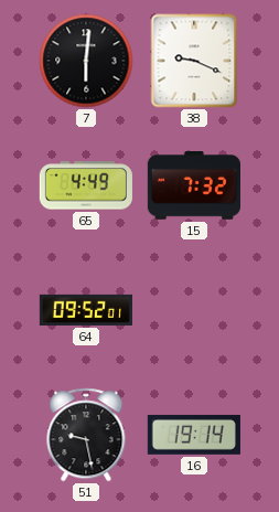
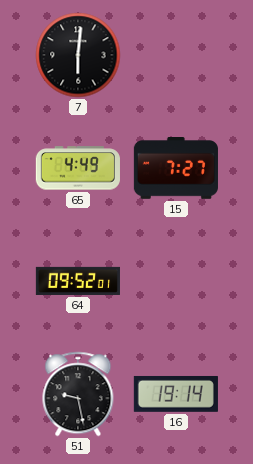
38: 9:19 -> none
15: 7:32 -> 7:27
